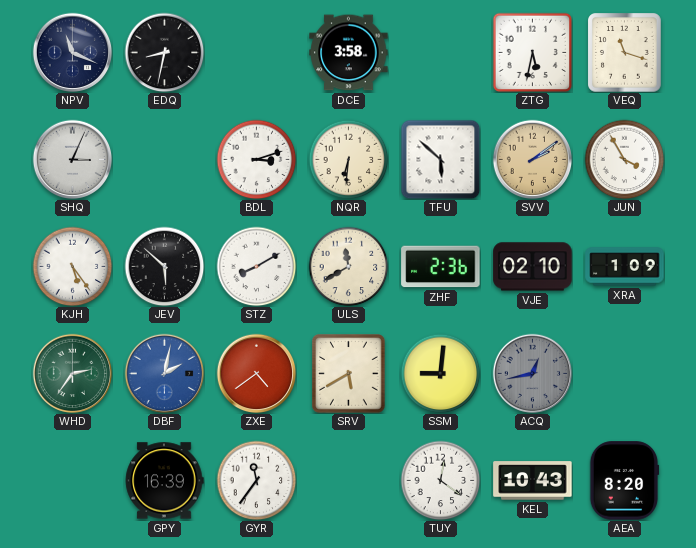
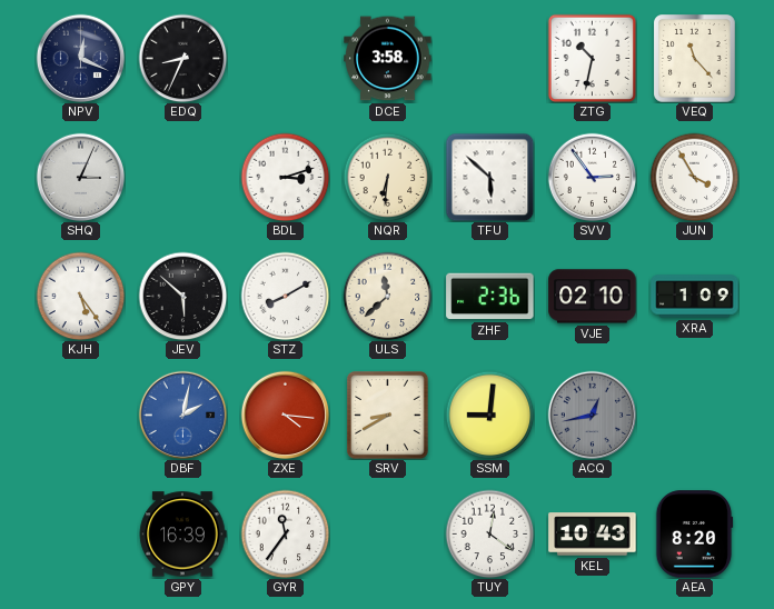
NPV: 11:19 -> 12:19
EDQ: 8:32 -> 8:34
ZTG: 5:32 -> 10:32
VEQ: 11:18 -> 11:23
SVV: 2:09 -> 2:54
SVV dial: champagne -> white
ULS: 11:40 -> 11:38
WHD: 2:36 -> none
ZXE: 4:39 -> 4:16
SRV: 5:40 -> 8:40
